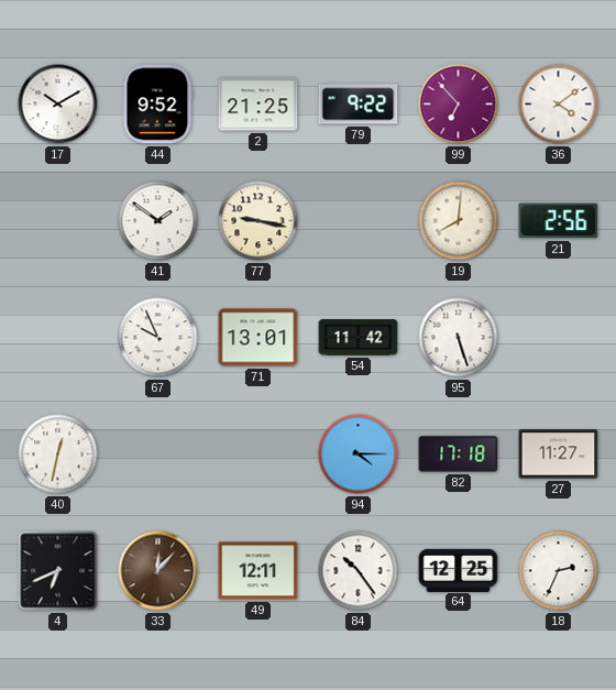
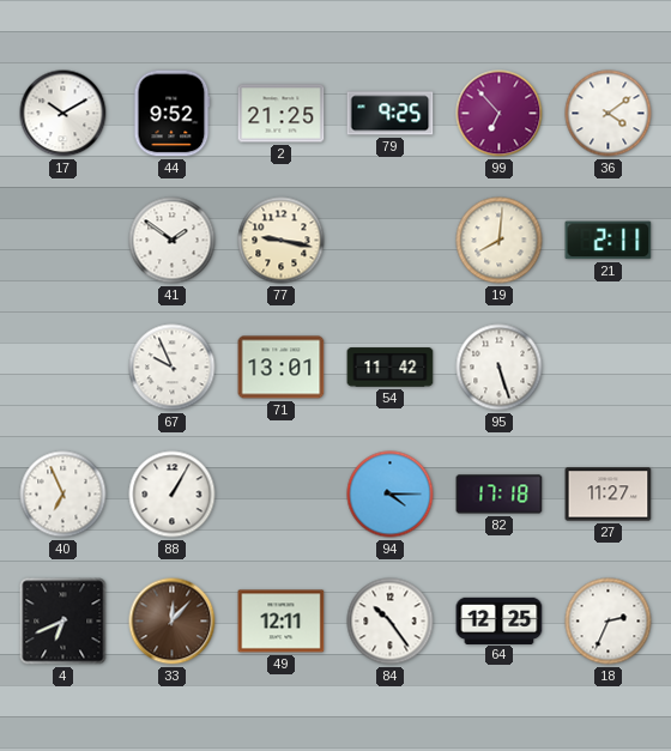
79: 9:22 -> 9:25
21: 2:56 -> 2:11
40: 12:32 -> 6:56
88: none -> 1:05
